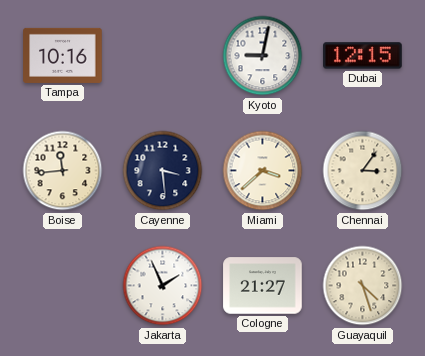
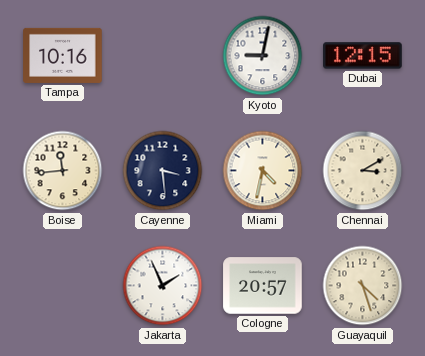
Miami: 3:38 -> 4:32
Chennai: 3:06 -> 3:10
Cologne: 21:27 -> 20:57
